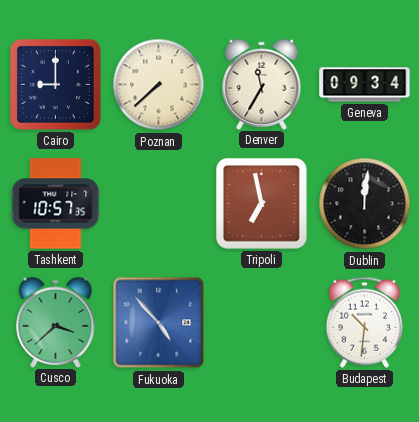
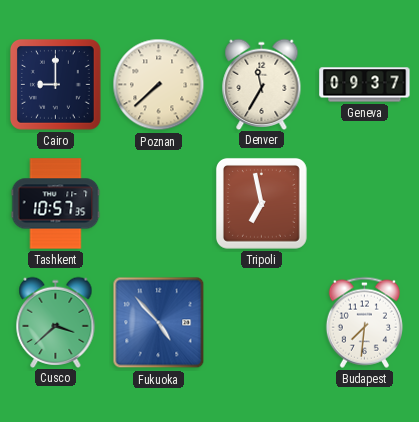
Geneva: 09:34 -> 09:37
Dublin: 12:01 -> none
Budapest: 10:31 -> 7:31
